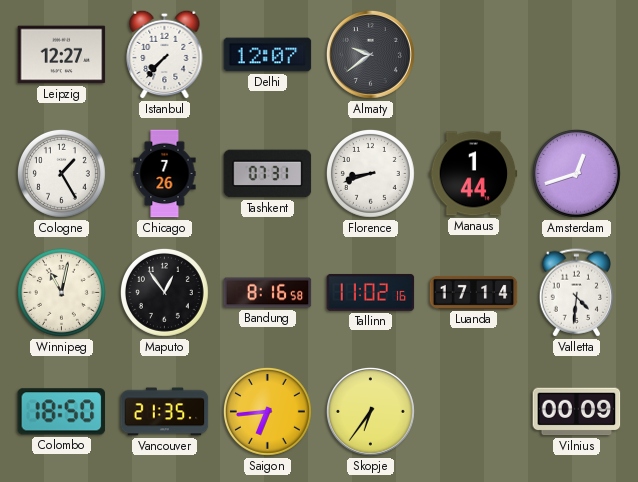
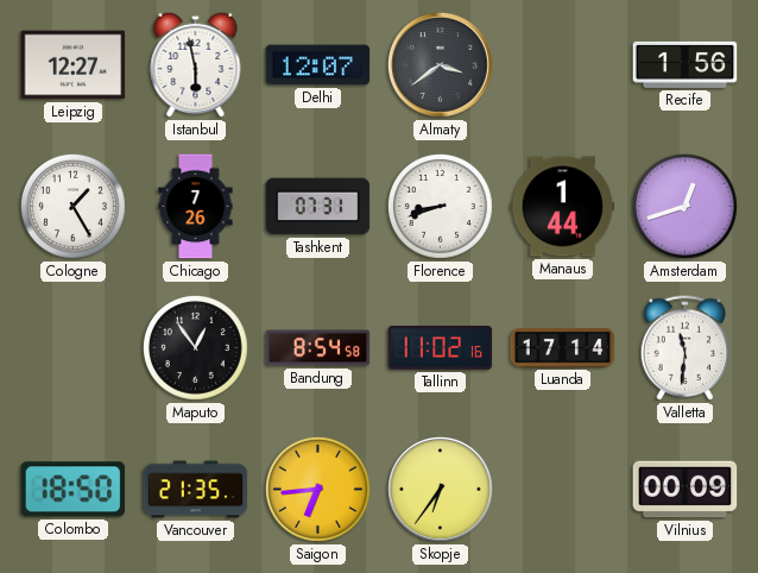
Istanbul: 7:37 -> 5:58
Almaty: 9:39 -> 3:39
Recife: none -> 1:56
Winnipeg: 11:02 -> none
Bandung: 8:16 -> 8:54
Valletta: 4:31 -> 11:31
